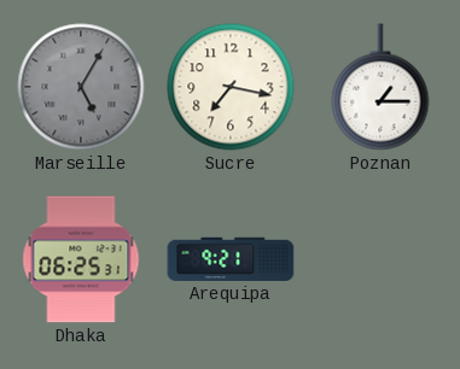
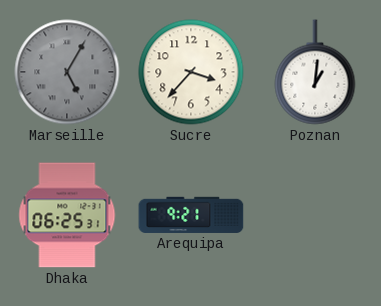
Sucre: 7:17 -> 3:37
Poznan: 1:15 -> 1:01
